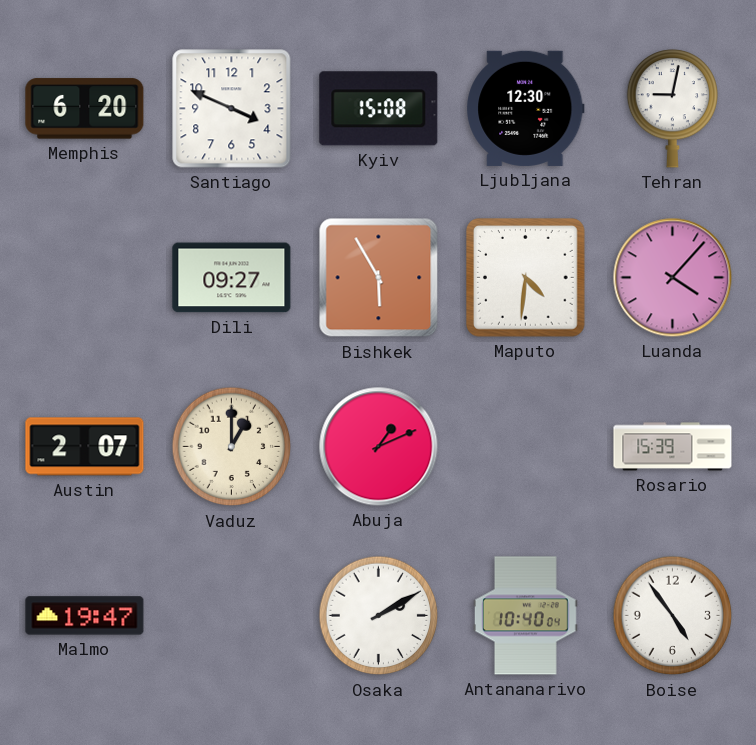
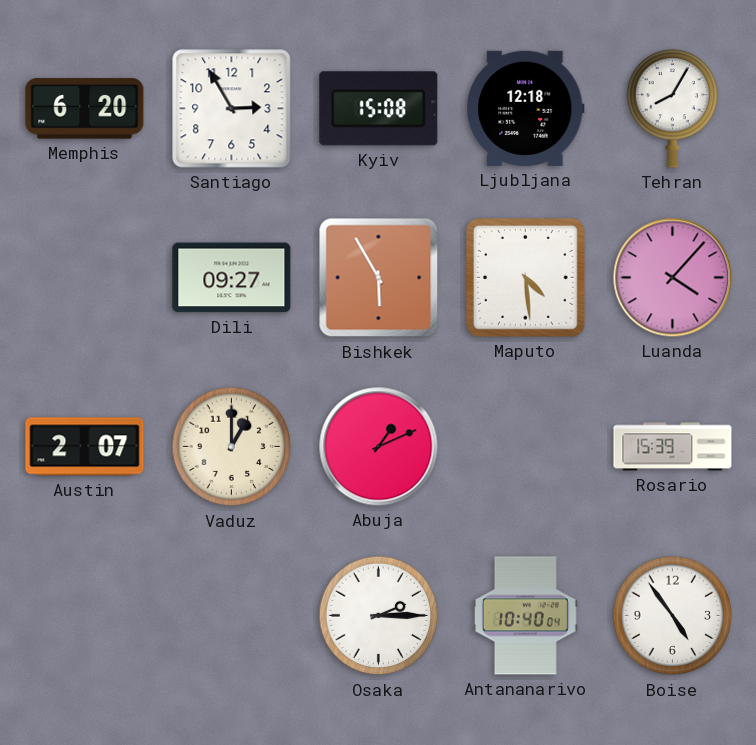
Santiago: 3:49 -> 2:55
Ljubljana: 12:30 -> 12:18
Tehran: 9:02 -> 8:05
Maputo: 4:31 -> 4:29
Malmo: 19:47 -> none
Osaka: 2:10 -> 2:15
